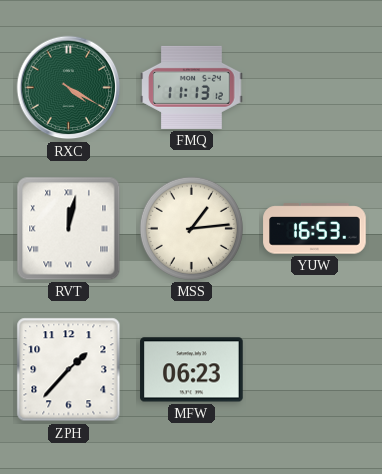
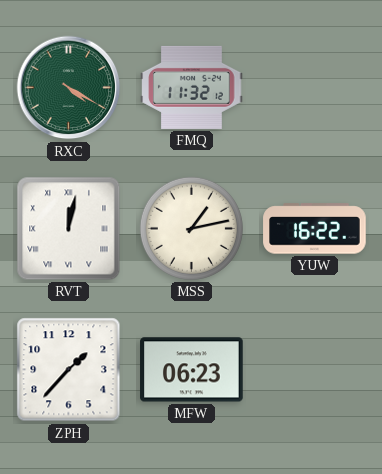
FMQ: 11:13 -> 11:32
MSS: 1:14 -> 1:13
YUW: 16:53 -> 16:22
